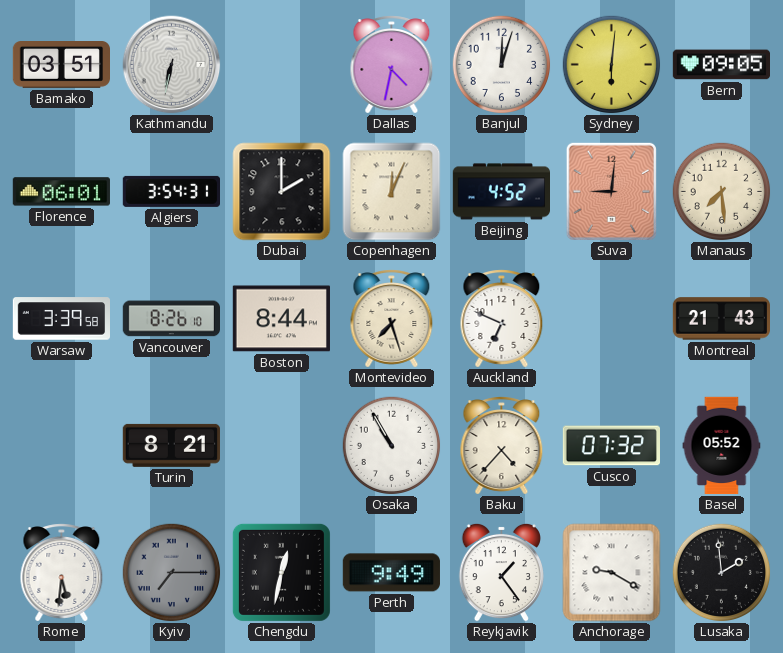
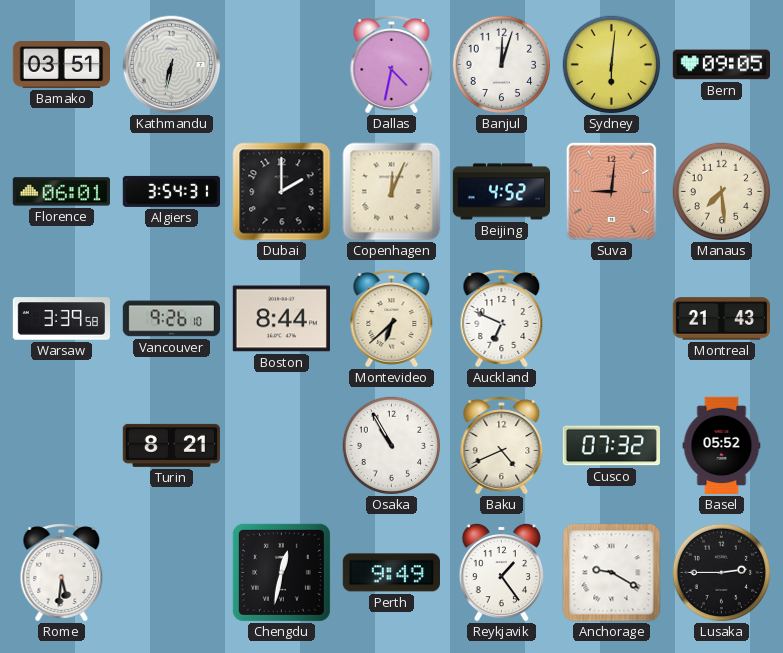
Vancouver: 8:26 -> 9:26
Montevideo: 7:27 -> 6:38
Baku: 4:37 -> 4:41
Kyiv: 7:15 -> none
Lusaka: 1:59 -> 2:45
